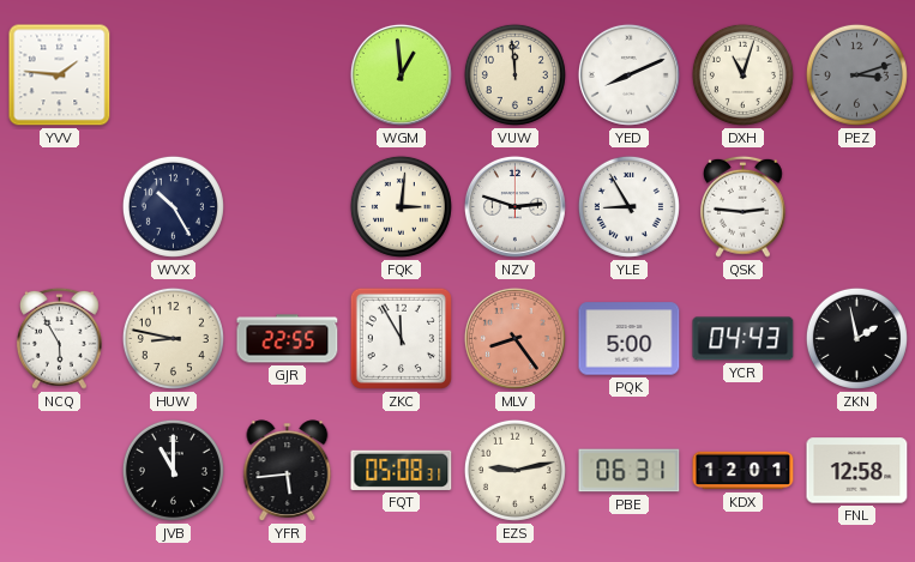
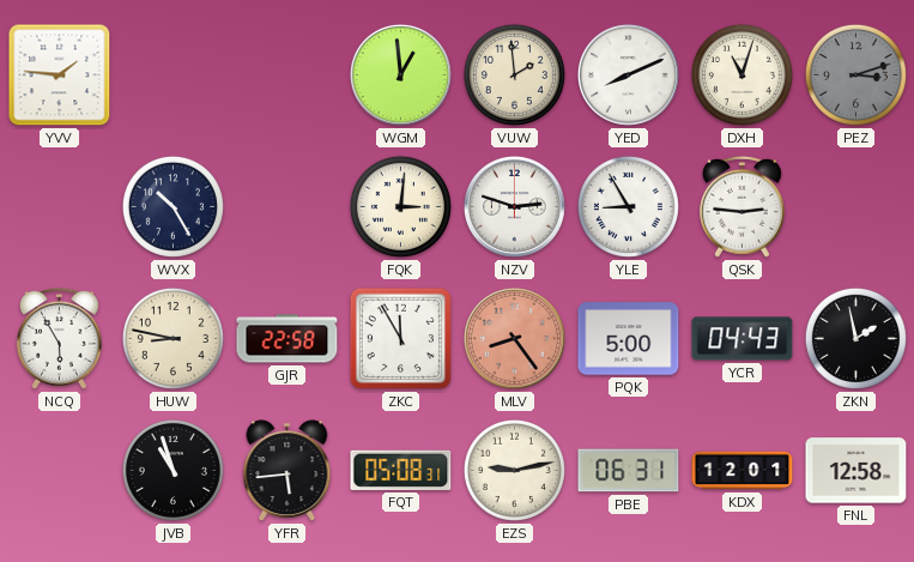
VUW: 11:59 -> 1:59
GJR: 22:55 -> 22:58
JVB: 11:00 -> 10:57
